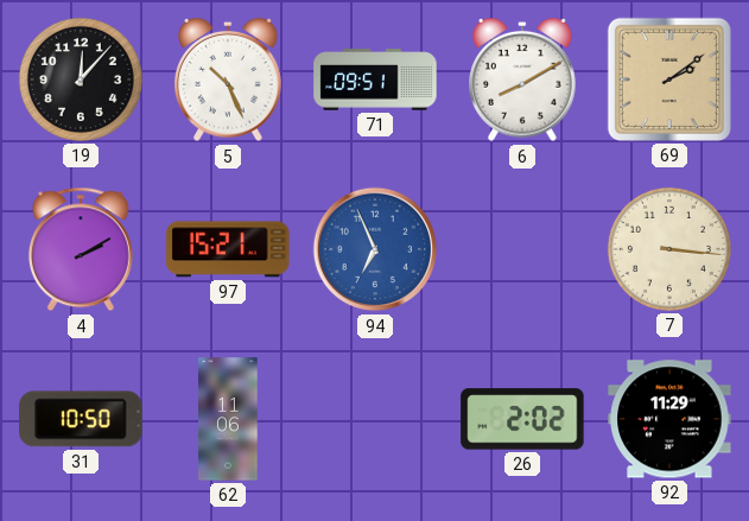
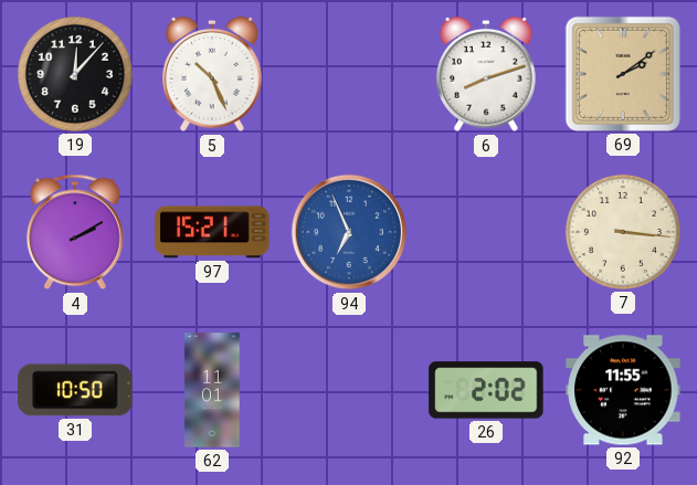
71: 09:51 -> none
6: 8:10 -> 8:12
62: 11:06 -> 11:01
92: 11:29 -> 11:55
